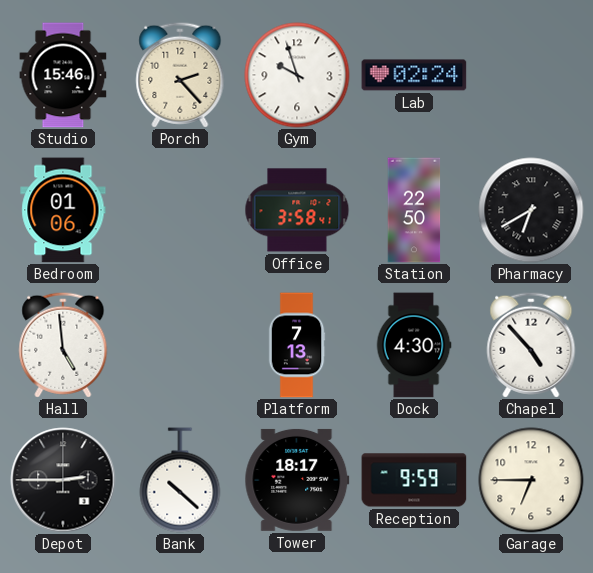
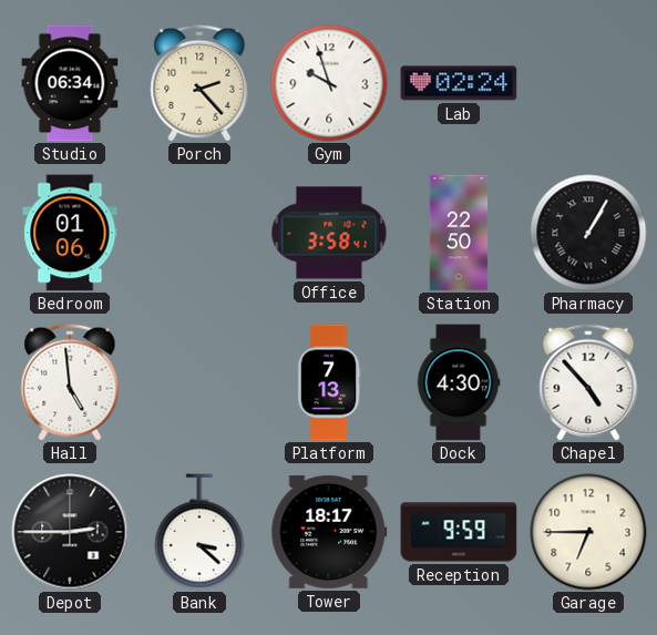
Studio: 15:46 -> 06:34
Pharmacy: 6:40 -> 1:05
Bank: 10:22 -> 3:22
